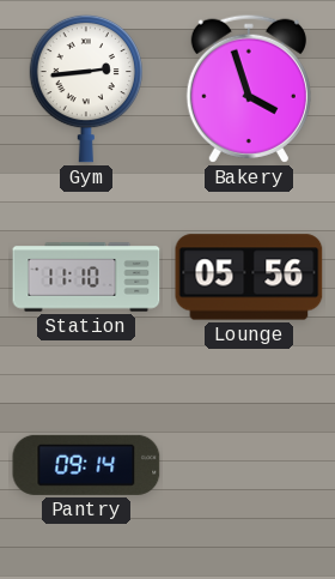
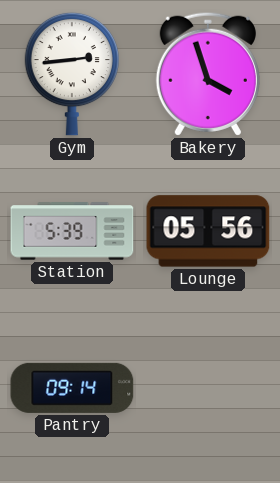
Station: 11:10 -> 5:39
